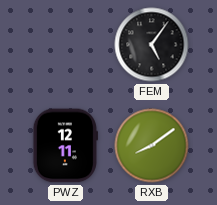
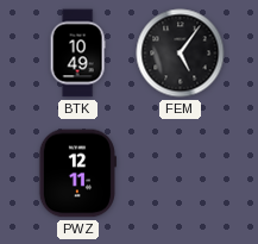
BTK: none -> 10:49
RXB: 8:09 -> none
